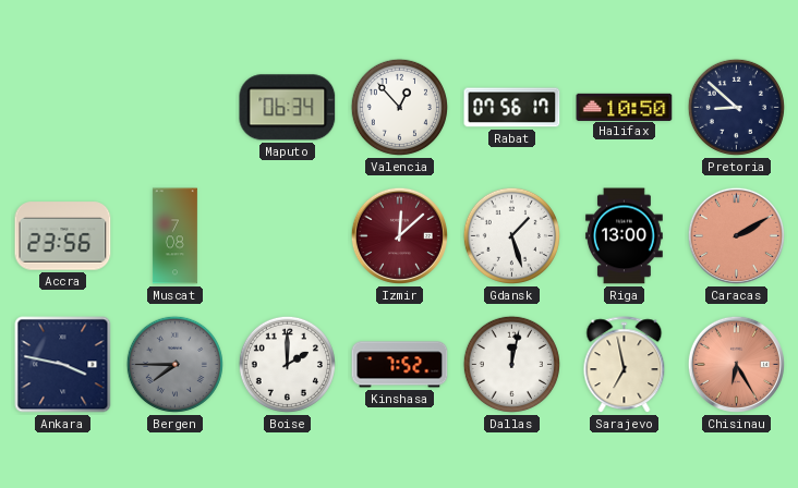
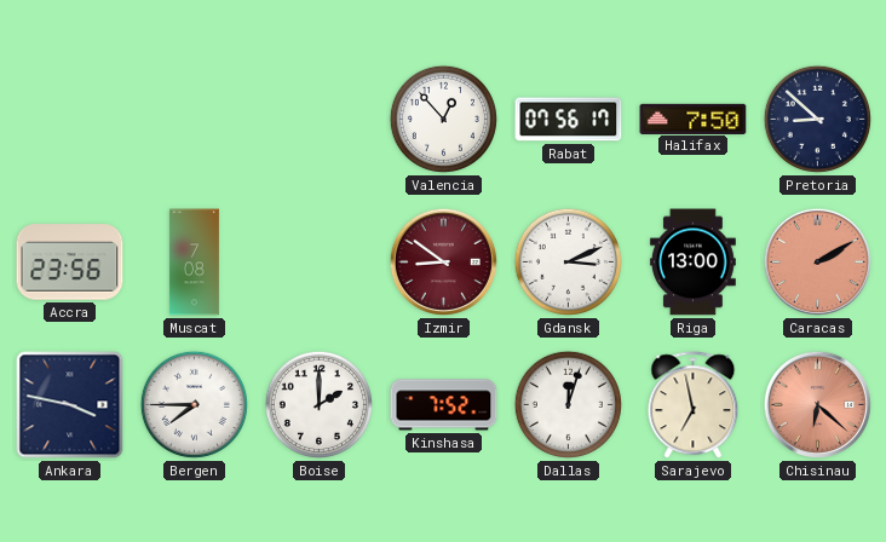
Maputo: 06:34 -> none
Halifax: 10:50 -> 7:50
Izmir: 12:08 -> 8:51
Gdansk: 1:27 -> 3:11
Bergen dial: grey -> white
Dallas: 12:02 -> 12:03
Chisinau: 6:25 -> 6:22
